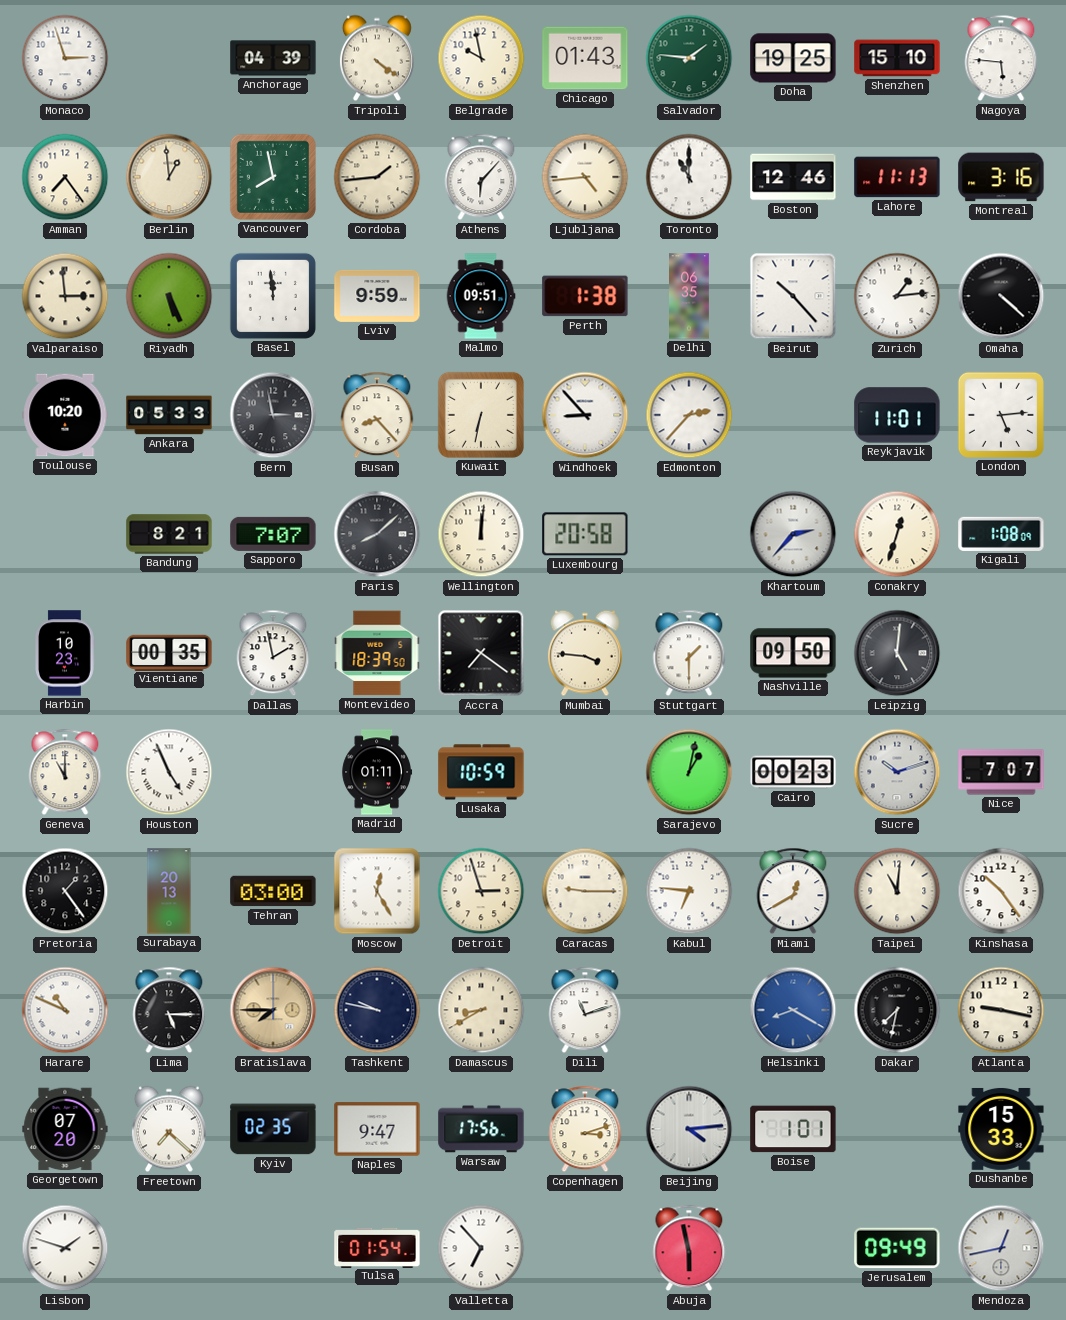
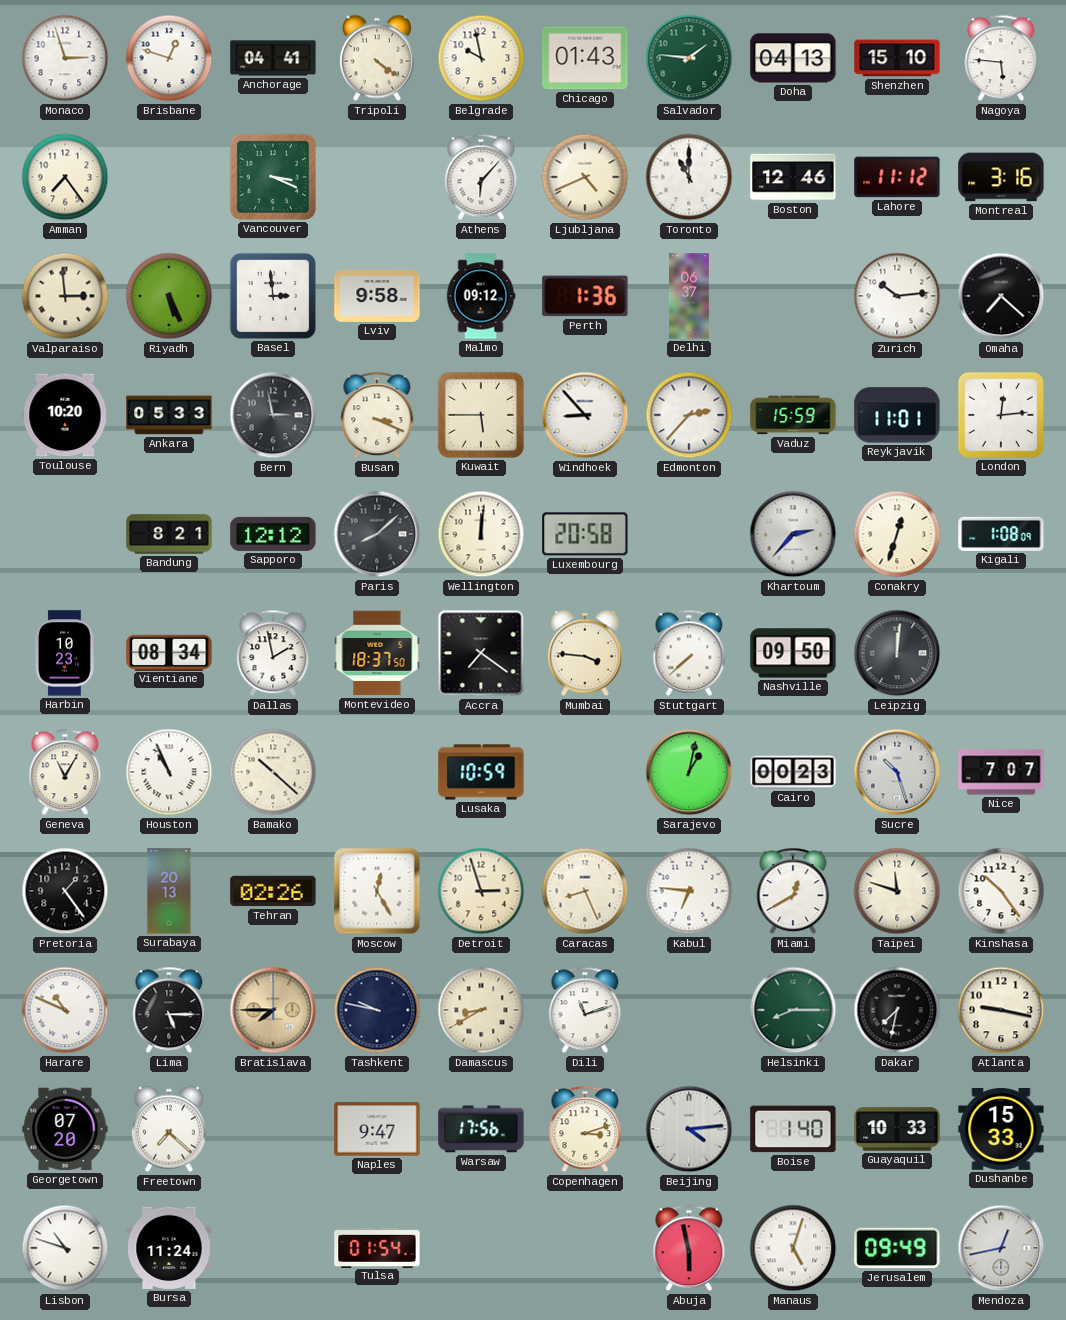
Brisbane: none -> 12:48
Anchorage: 04:39 -> 04:41
Doha: 19:25 -> 04:13
Berlin: 12:59 -> none
Vancouver: 7:58 -> 3:19
Cordoba: 1:44 -> none
Ljubljana: 4:44 -> 4:41
Lahore: 11:13 -> 11:12
Basel: 11:59 -> 2:59
Lviv: 9:59 -> 9:58
Malmo: 09:51 -> 09:12
Perth: 1:38 -> 1:36
Delhi: 06:35 -> 06:37
Beirut: 10:23 -> none
Zurich: 1:14 -> 10:14
Omaha: 4:22 -> 7:22
Busan: 8:23 -> 3:19
Kuwait: 6:32 -> 5:45
Vaduz: none -> 15:59
London: 5:14 -> 12:14
Sapporo: 7:07 -> 12:12
Vientiane: 00:35 -> 08:34
Montevideo: 18:39 -> 18:37
Stuttgart: 1:30 -> 7:38
Leipzig: 5:01 -> 12:01
Geneva: 11:00 -> 11:05
Houston: 4:56 -> 10:56
Bamako: none -> 10:22
Madrid: 01:11 -> none
Sucre: 10:12 -> 10:27
Tehran: 03:00 -> 02:26
Caracas: 9:15 -> 8:26
Taipei: 11:01 -> 11:48
Helsinki: 8:20 -> 8:15
Helsinki dial: blue -> green
Kyiv: 02:35 -> none
Boise: 1:01 -> 1:40
Guayaquil: none -> 10:33
Lisbon: 1:48 -> 10:48
Bursa: none -> 11:24
Valletta: 6:53 -> none
Manaus: none -> 5:03
